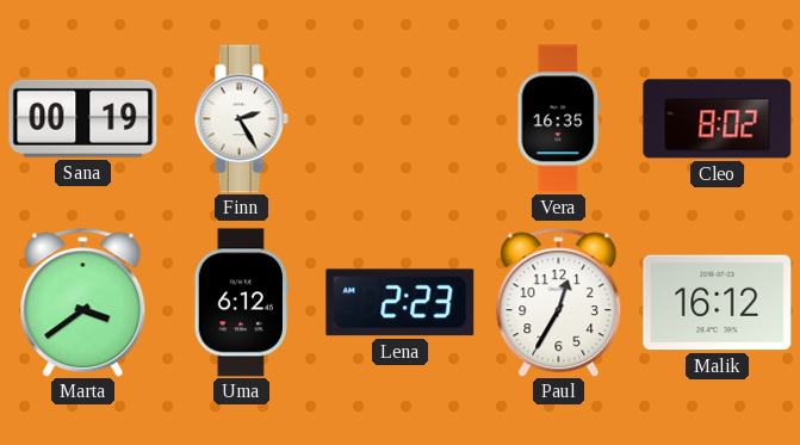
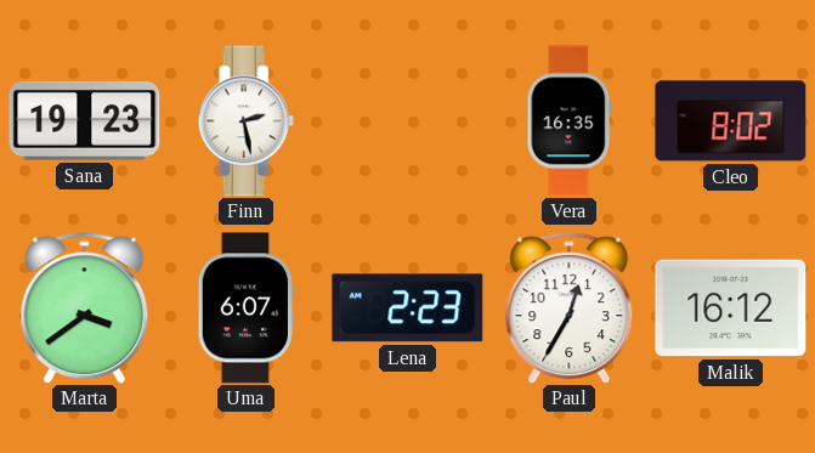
Sana: 00:19 -> 19:23
Finn: 2:25 -> 2:28
Uma: 6:12 -> 6:07
